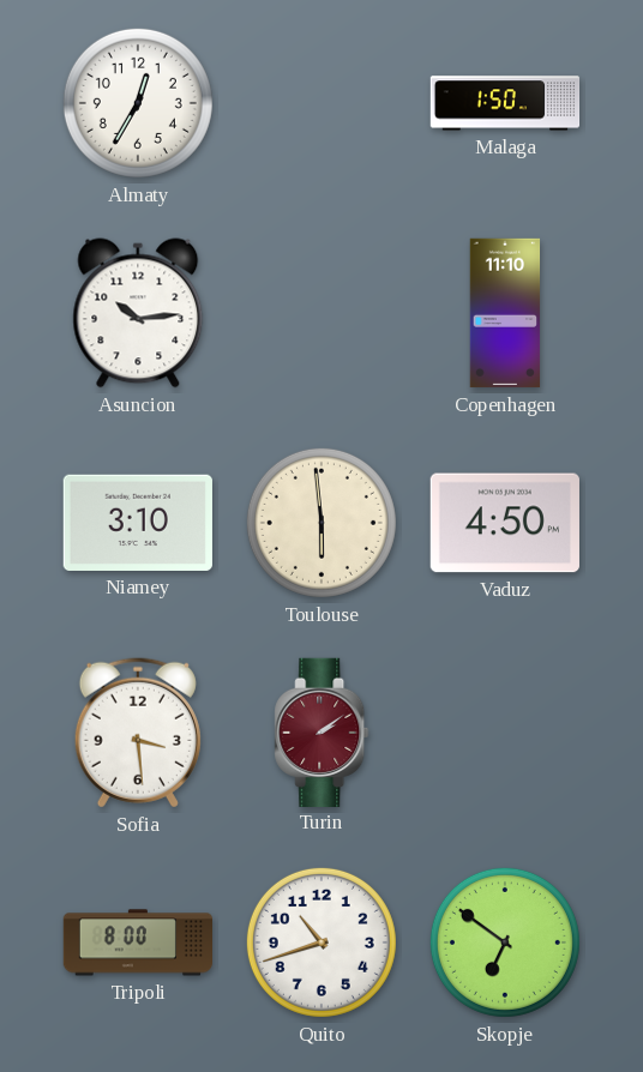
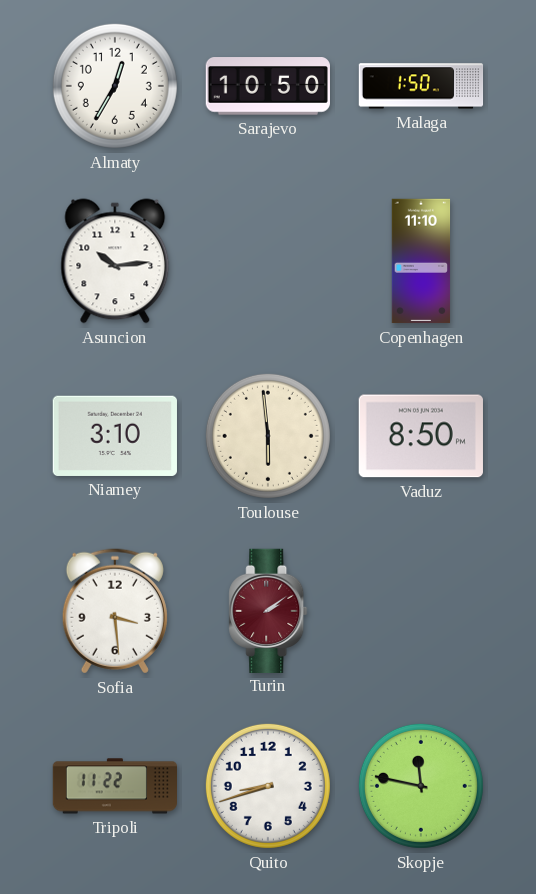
Sarajevo: none -> 10:50
Vaduz: 4:50 -> 8:50
Tripoli: 8:00 -> 11:22
Quito: 10:42 -> 8:42
Skopje: 6:51 -> 11:47
